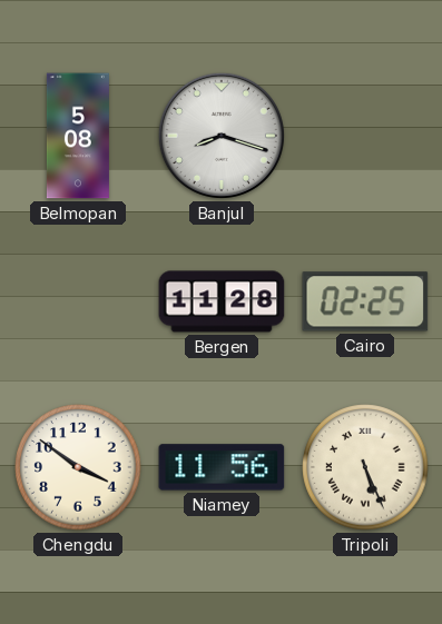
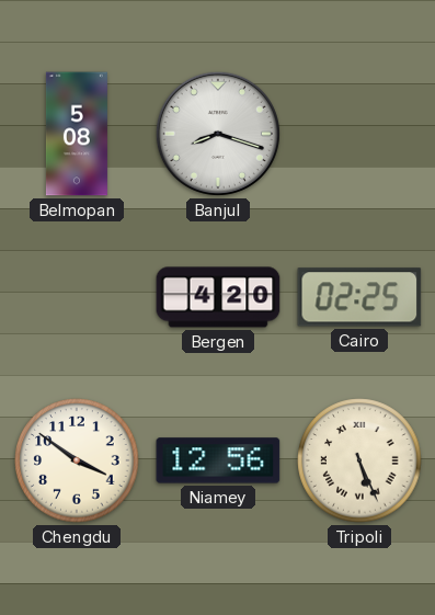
Bergen: 11:28 -> 4:20
Niamey: 11:56 -> 12:56
